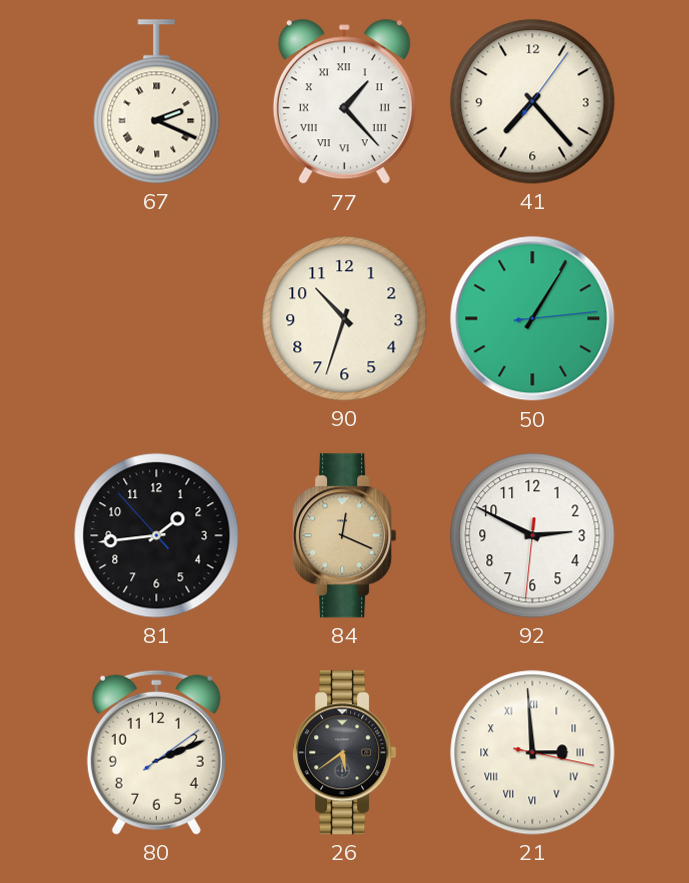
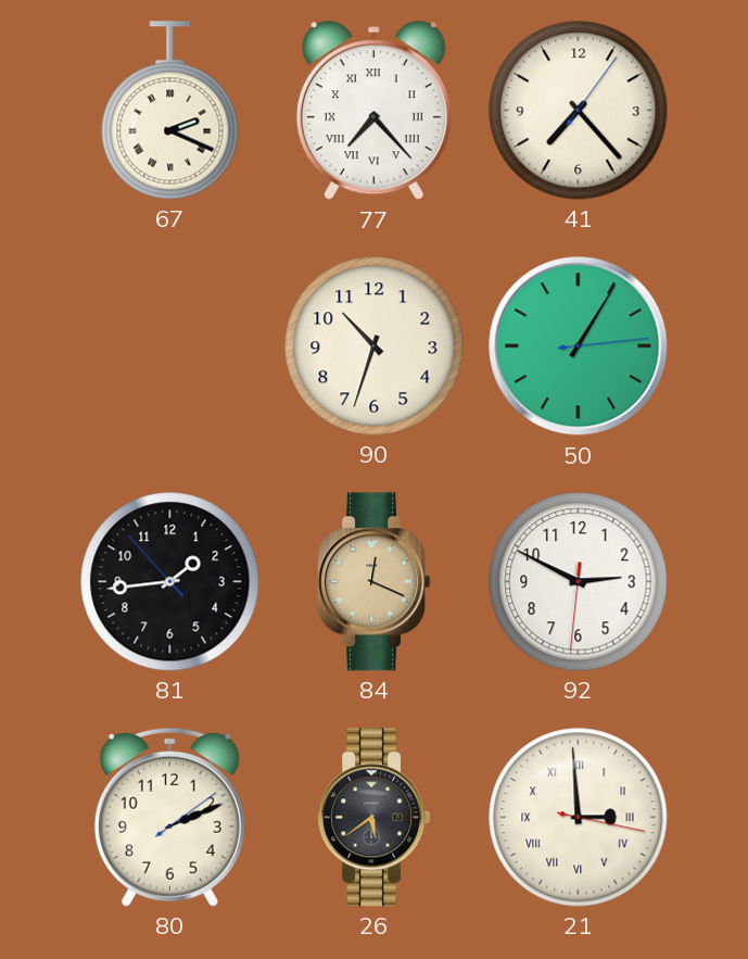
77: 1:23 -> 7:23
